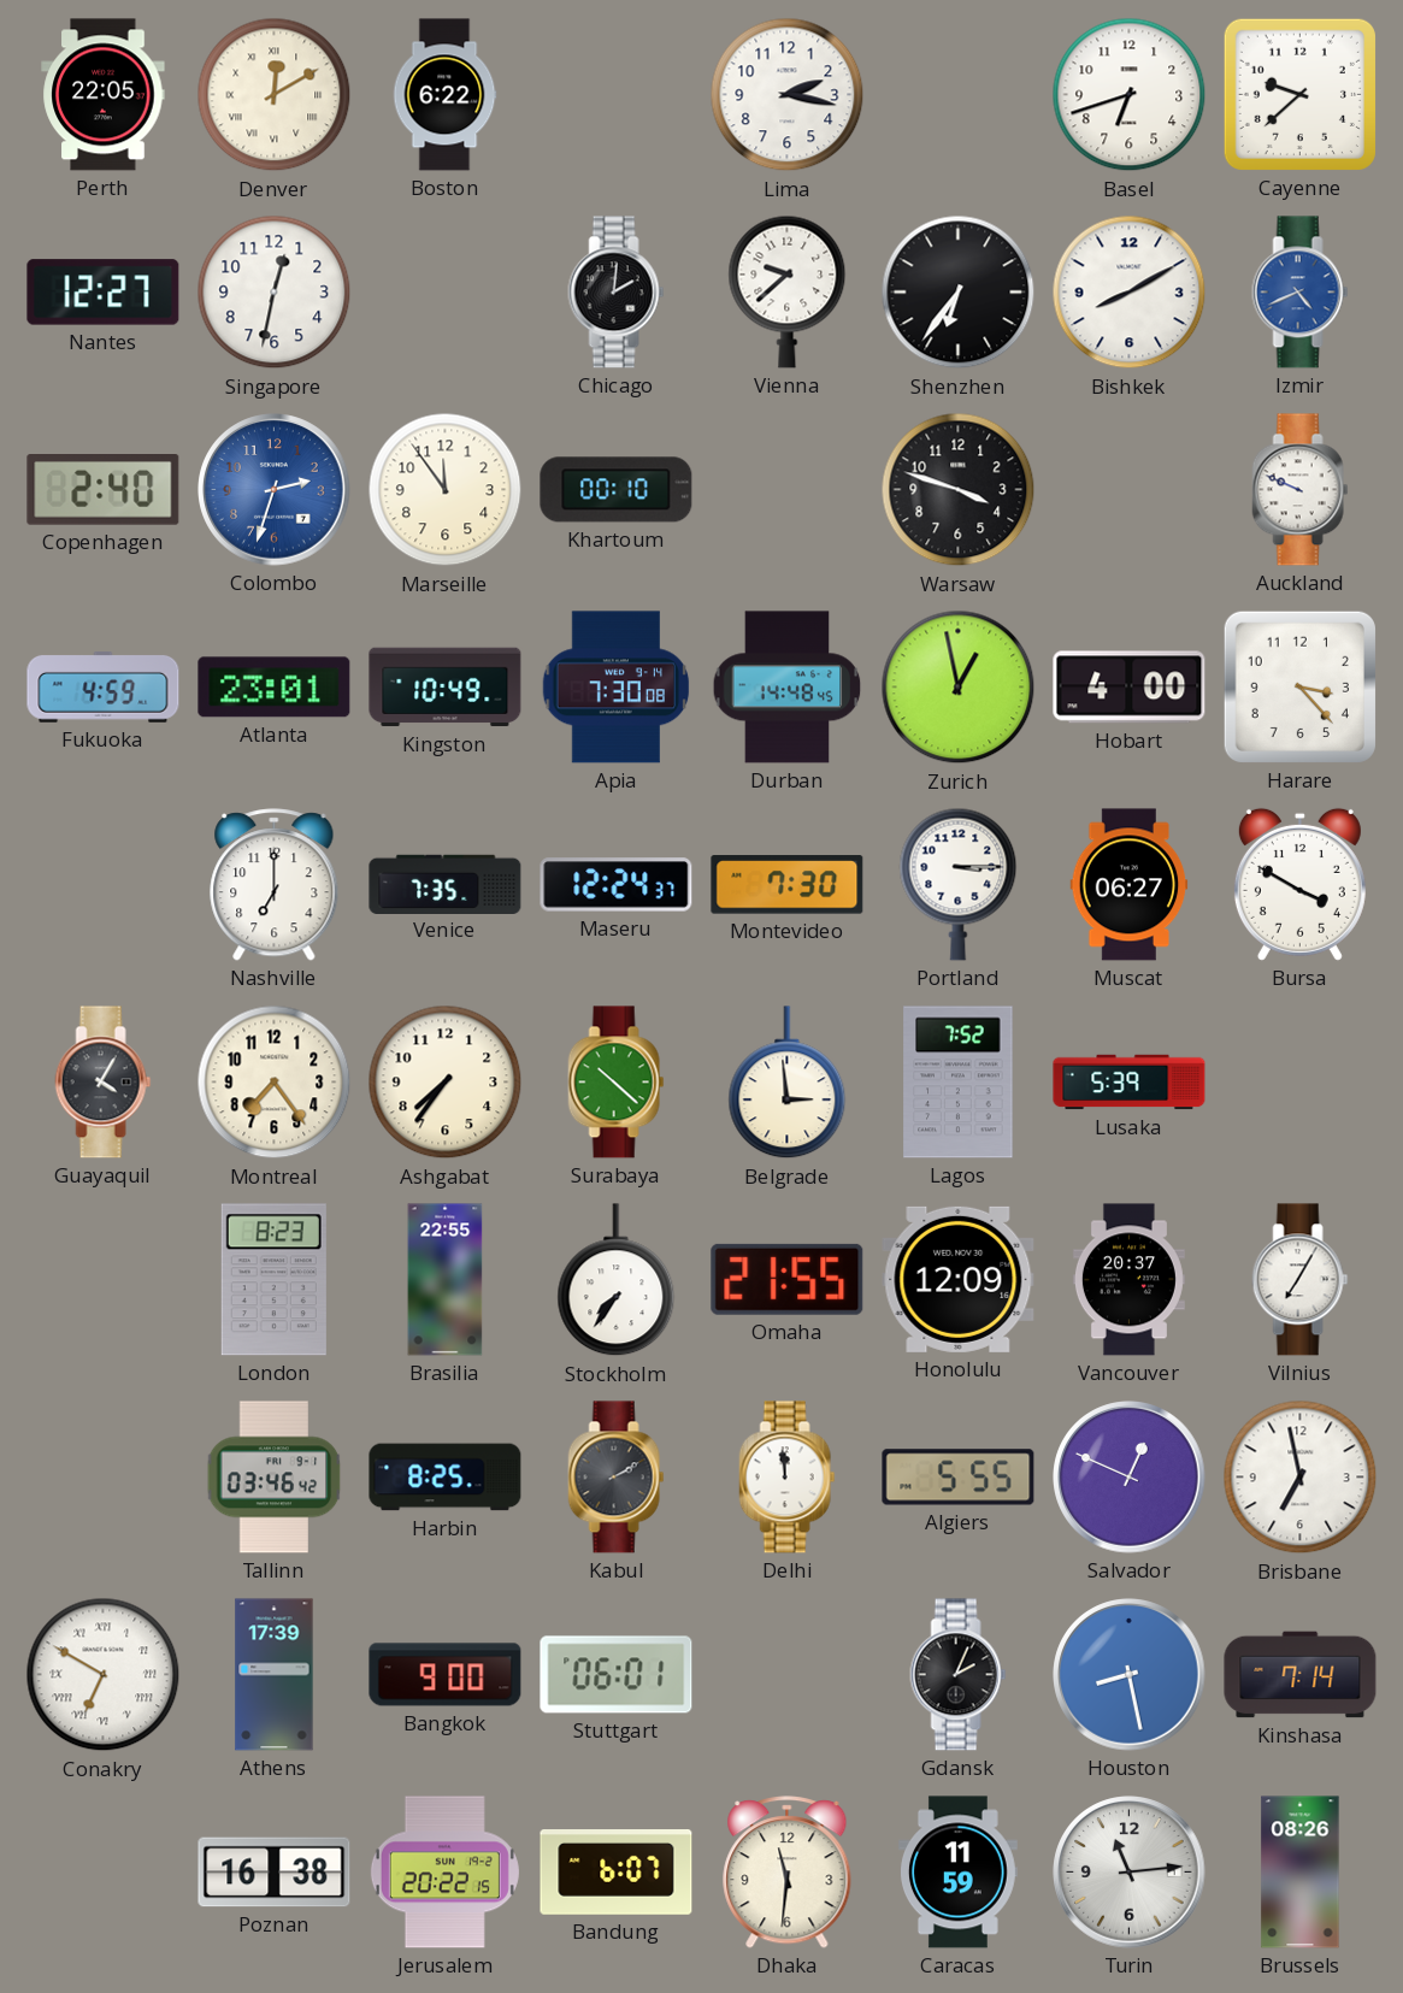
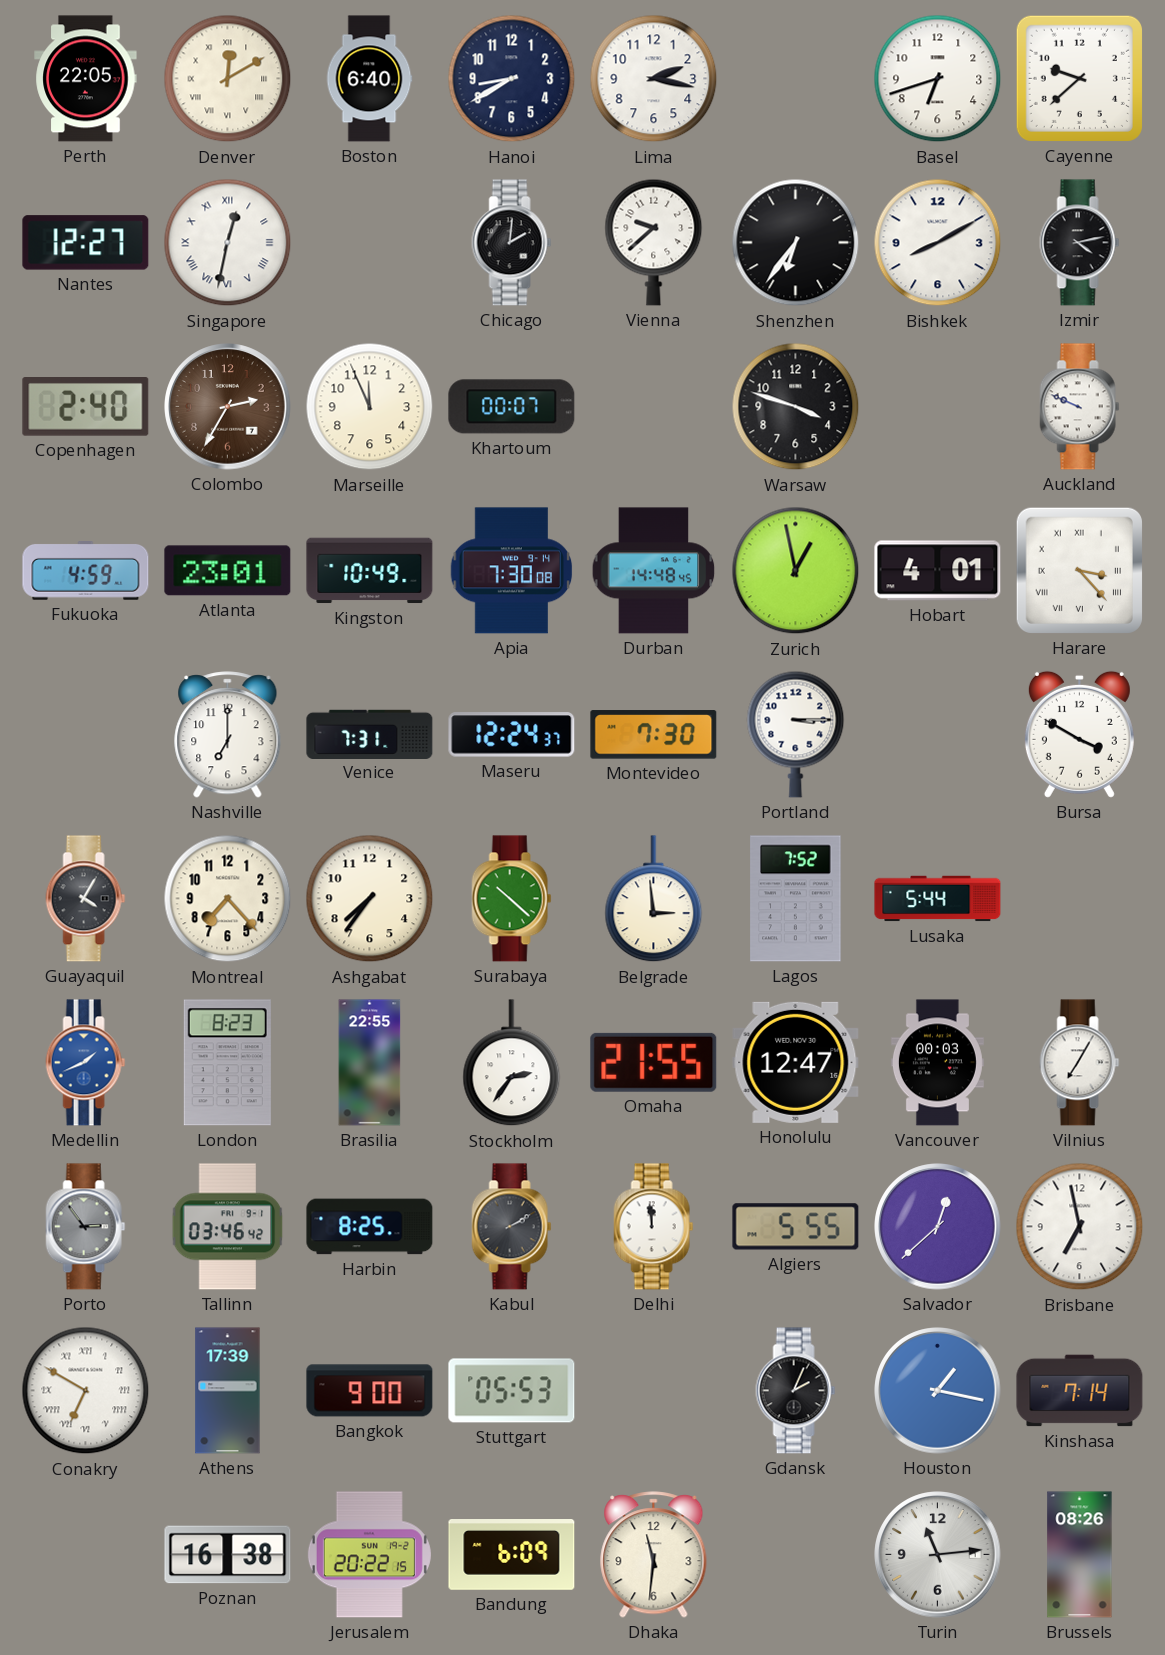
Boston: 6:22 -> 6:40
Hanoi: none -> 8:40
Singapore numerals: Arabic -> Roman
Izmir: 4:41 -> 4:13
Izmir dial: blue -> black
Colombo: 2:33 -> 2:35
Colombo dial: blue -> brown
Marseille: 11:54 -> 11:56
Khartoum: 00:10 -> 00:07
Hobart: 4:00 -> 4:01
Harare numerals: Arabic -> Roman
Venice: 7:35 -> 7:31
Muscat: 06:27 -> none
Montreal: 7:24 -> 7:23
Lusaka: 5:39 -> 5:44
Medellin: none -> 1:41
Stockholm: 7:36 -> 2:36
Honolulu: 12:09 -> 12:47
Vancouver: 20:37 -> 00:03
Porto: none -> 2:54
Salvador: 12:49 -> 12:38
Stuttgart: 06:01 -> 05:53
Houston: 8:28 -> 1:17
Bandung: 6:07 -> 6:09
Caracas: 11:59 -> none
